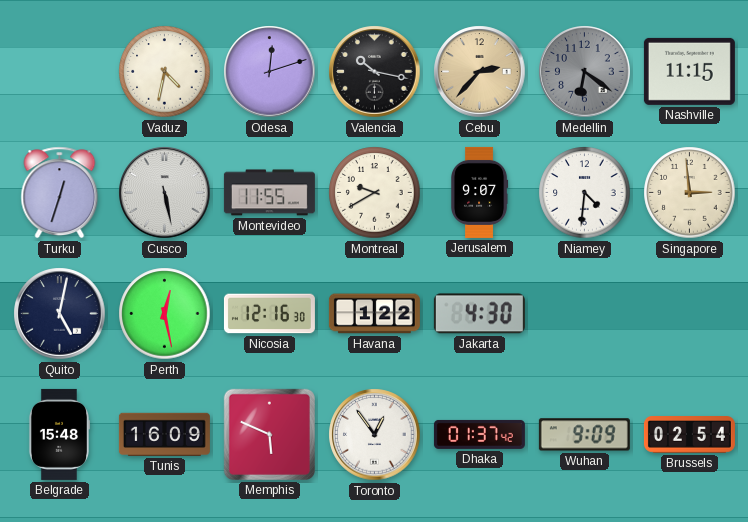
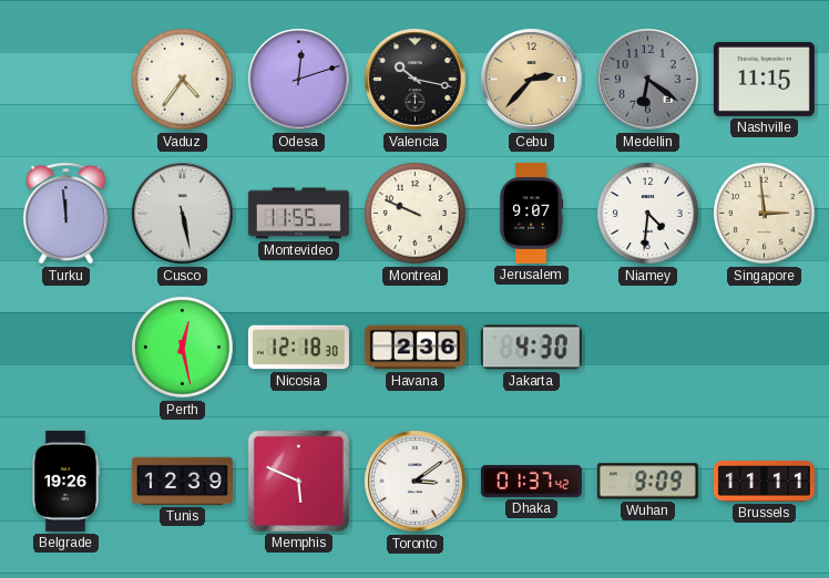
Vaduz: 4:32 -> 4:36
Turku: 12:33 -> 11:59
Montreal: 9:40 -> 9:49
Quito: 5:02 -> none
Nicosia: 12:16 -> 12:18
Havana: 1:22 -> 2:36
Belgrade: 15:48 -> 19:26
Tunis: 16:09 -> 12:39
Toronto: 12:54 -> 3:09
Brussels: 02:54 -> 11:11
